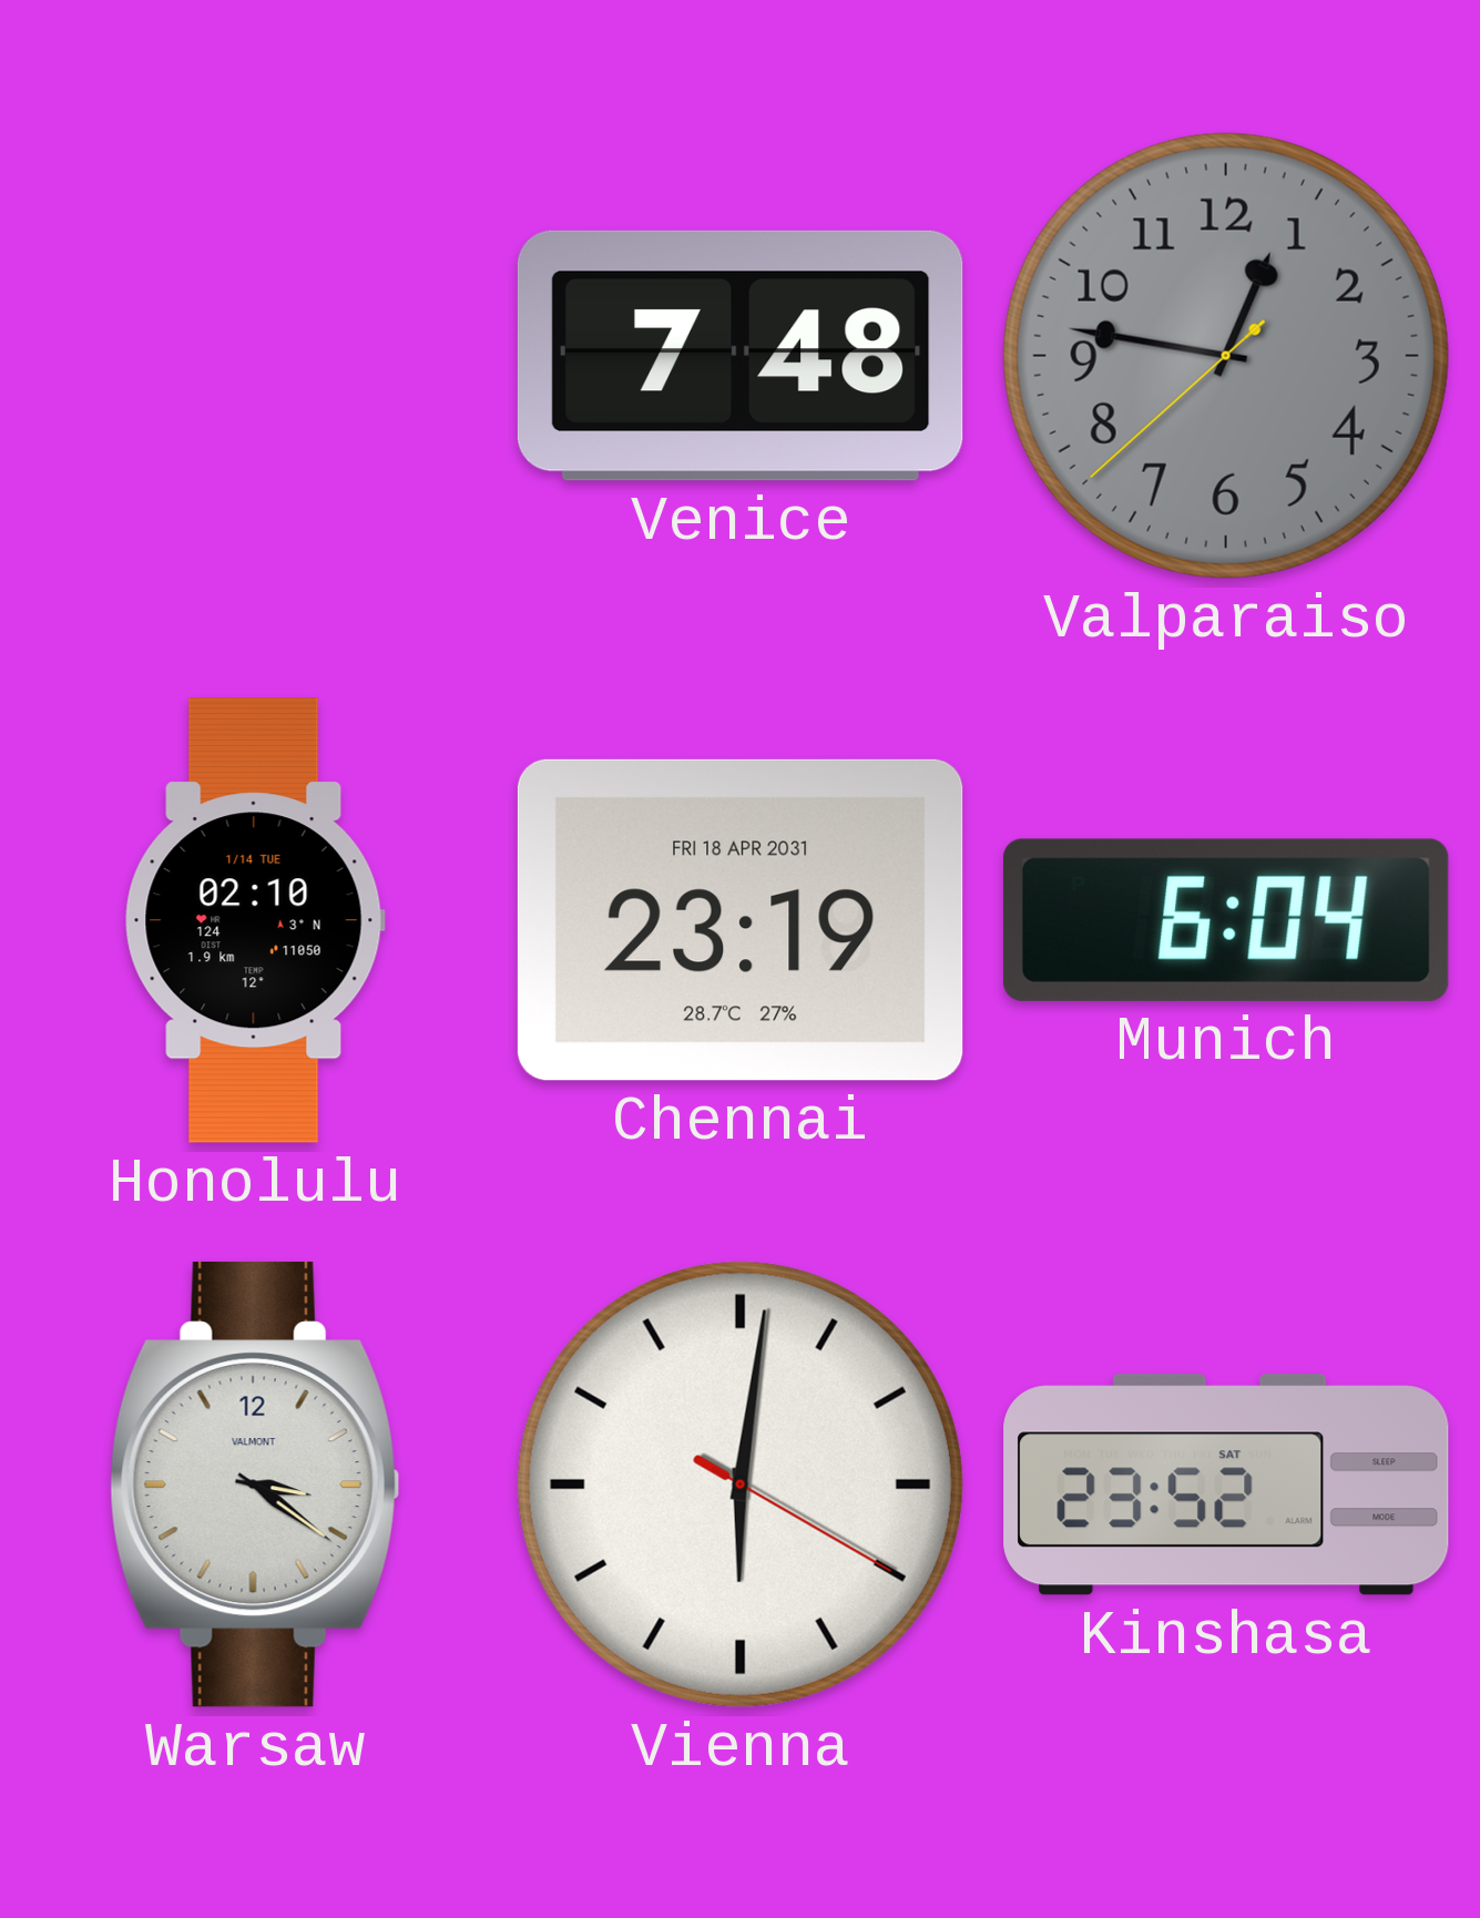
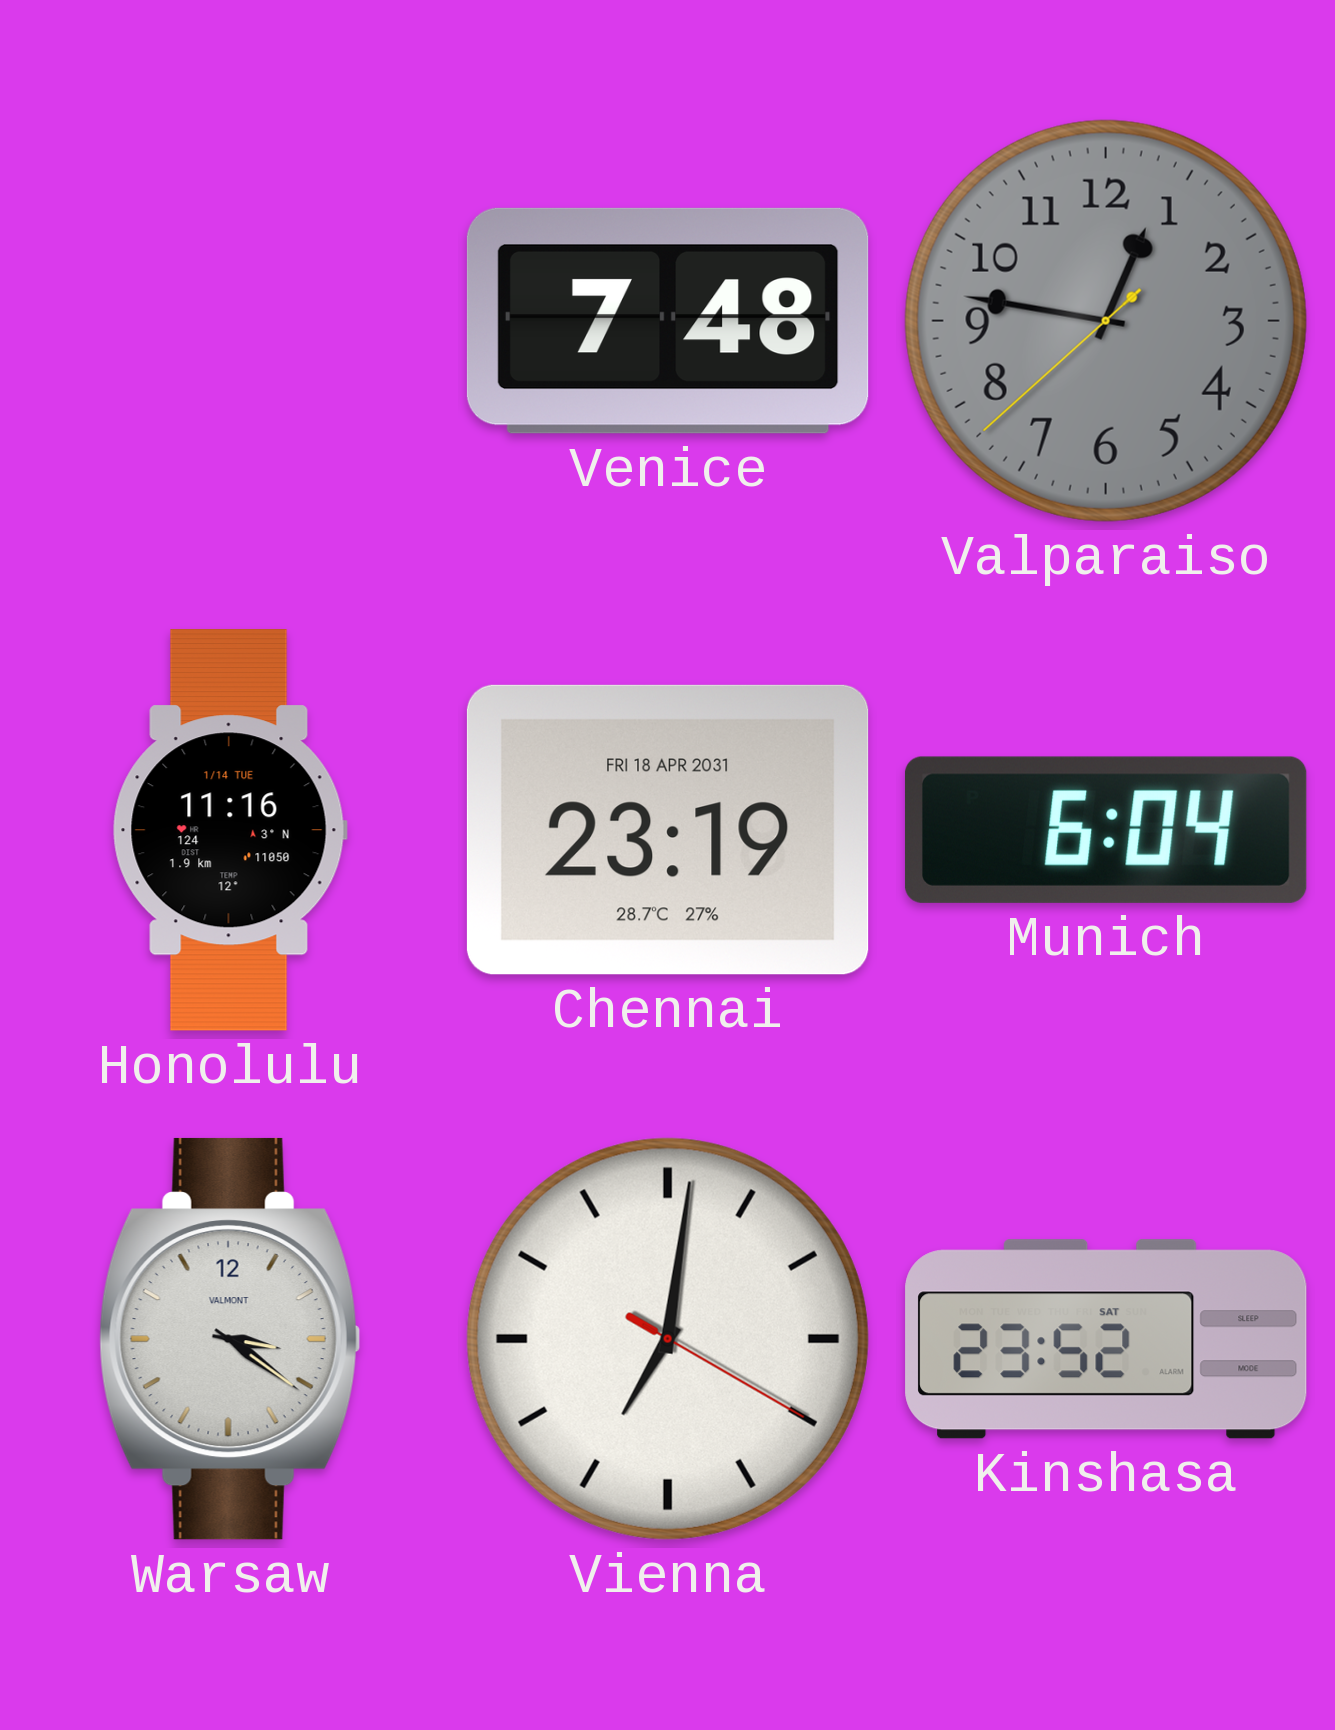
Honolulu: 02:10 -> 11:16
Vienna: 6:01 -> 7:01
